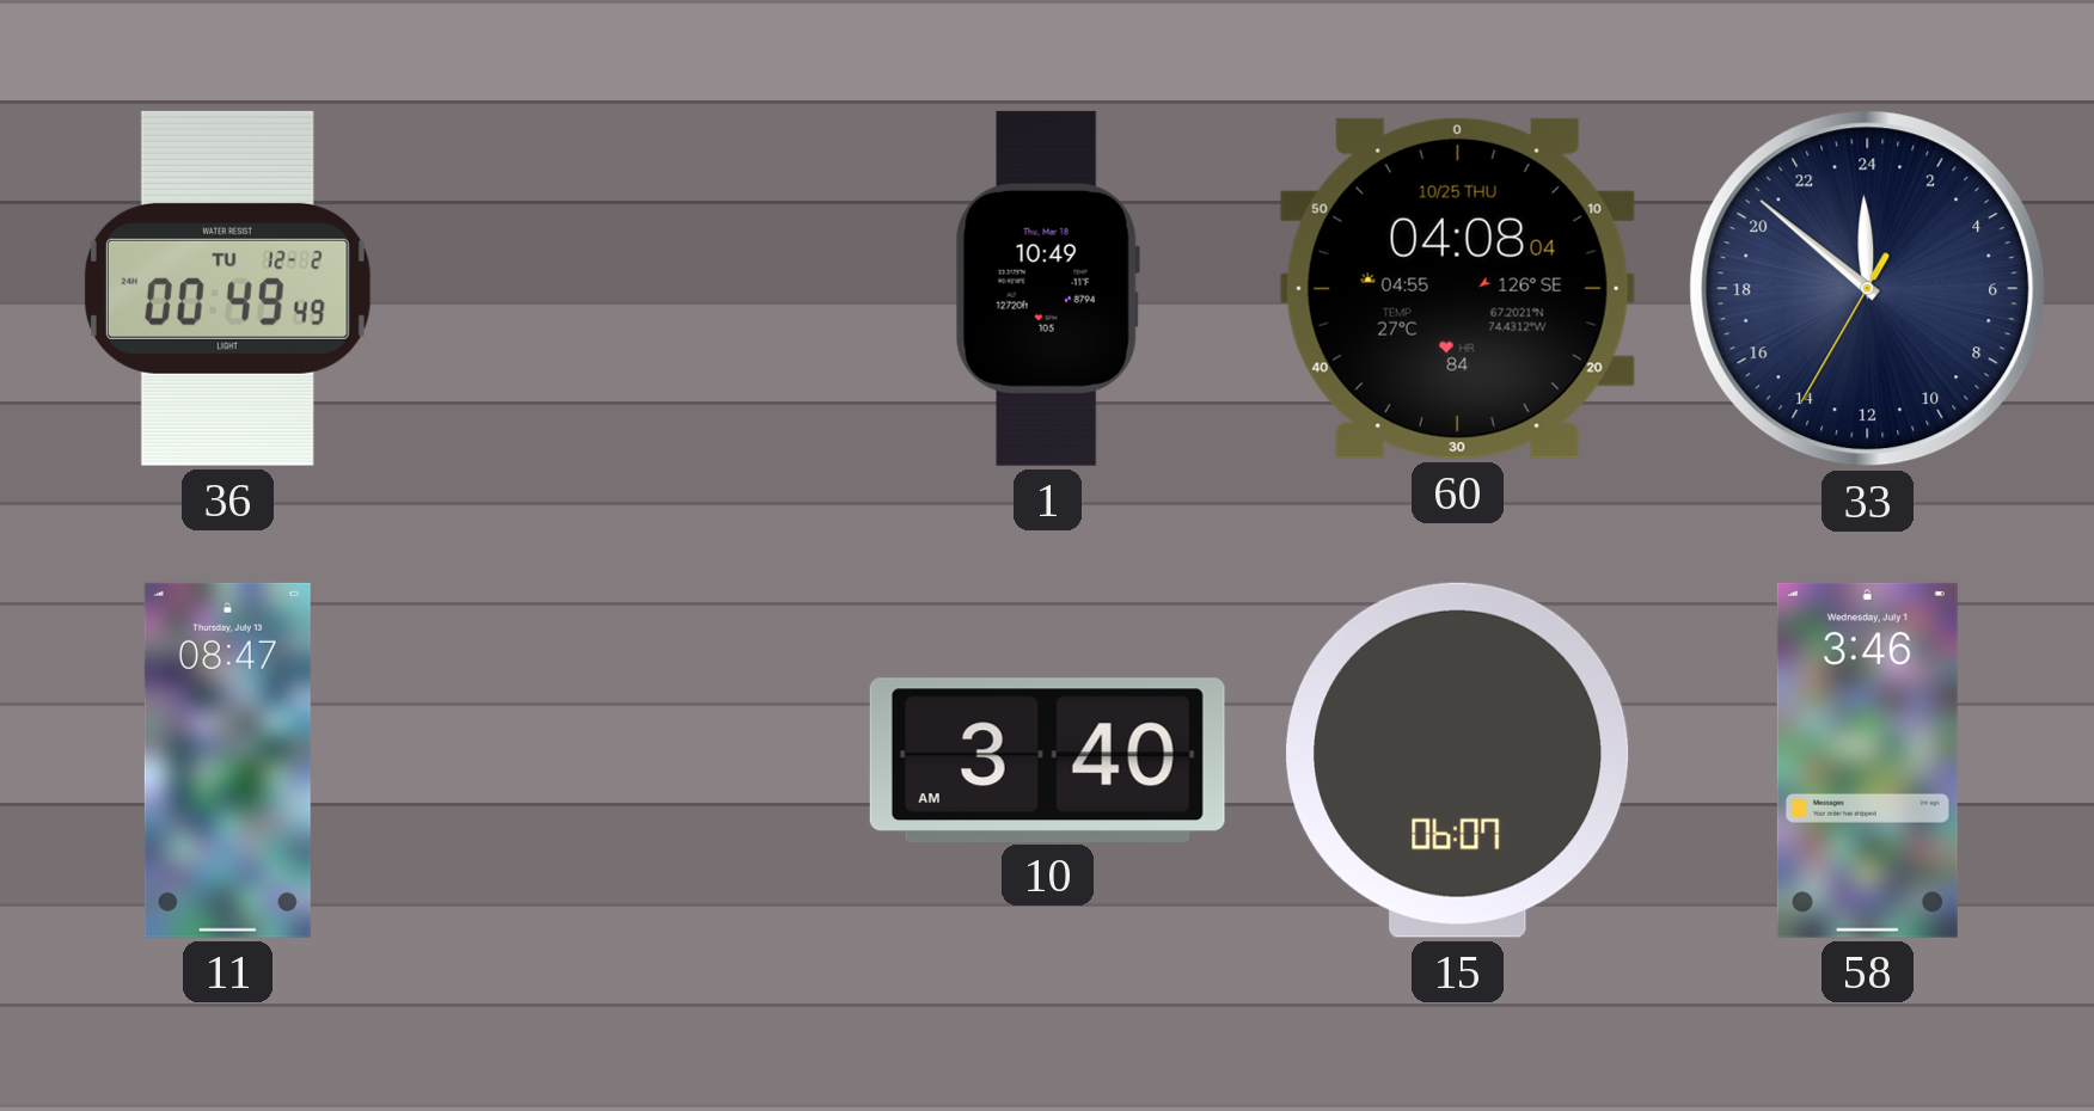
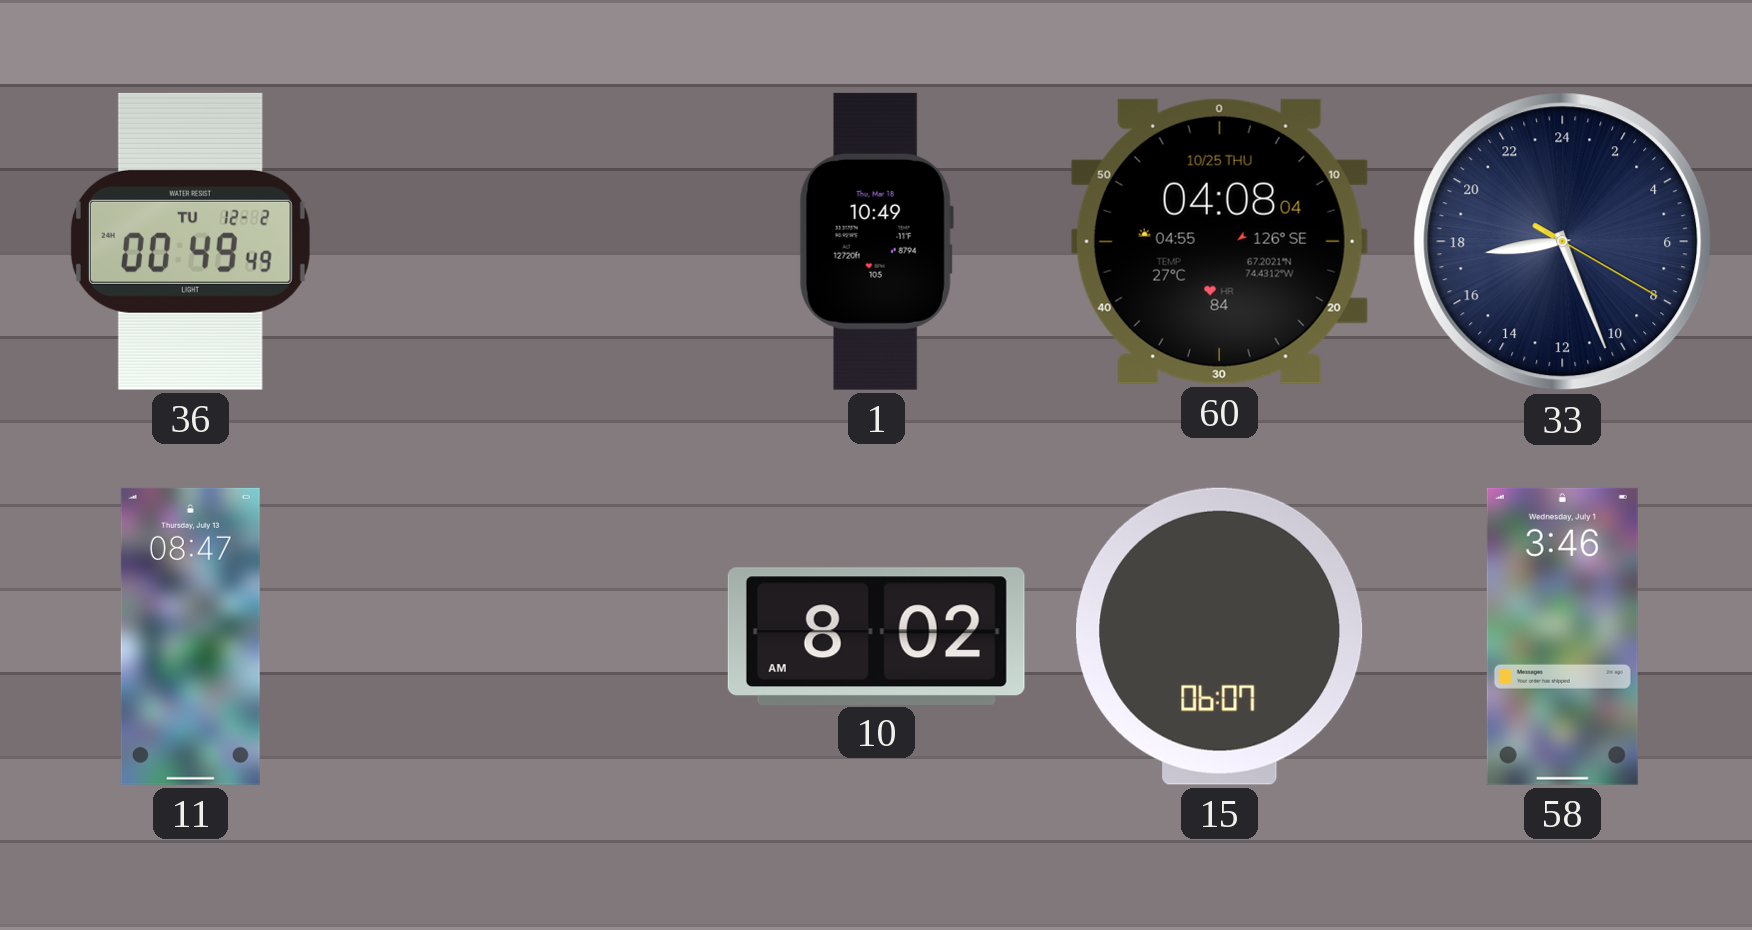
33: 23:51 -> 17:26
10: 3:40 -> 8:02
